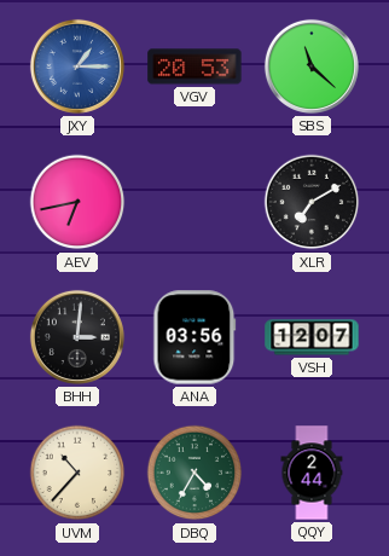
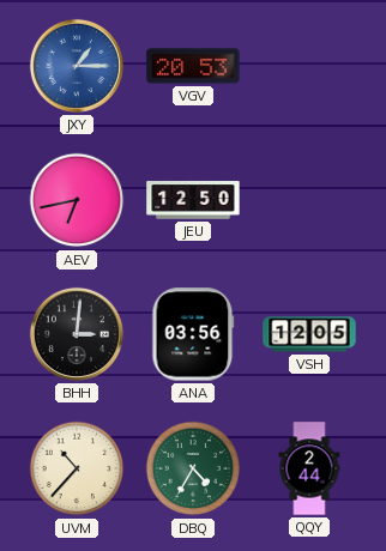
SBS: 11:22 -> none
JEU: none -> 12:50
XLR: 7:10 -> none
VSH: 12:07 -> 12:05
